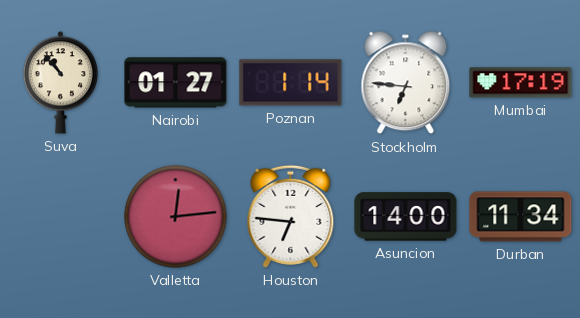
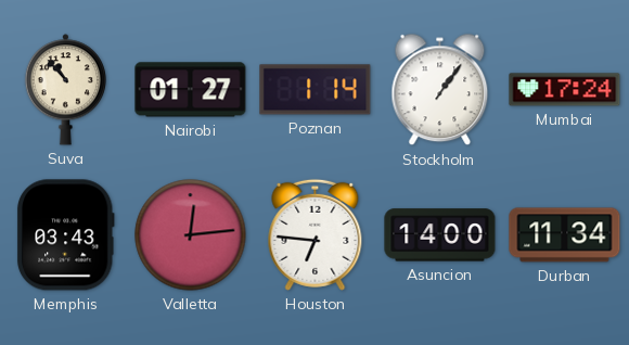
Stockholm: 6:46 -> 1:06
Mumbai: 17:19 -> 17:24
Memphis: none -> 03:43
